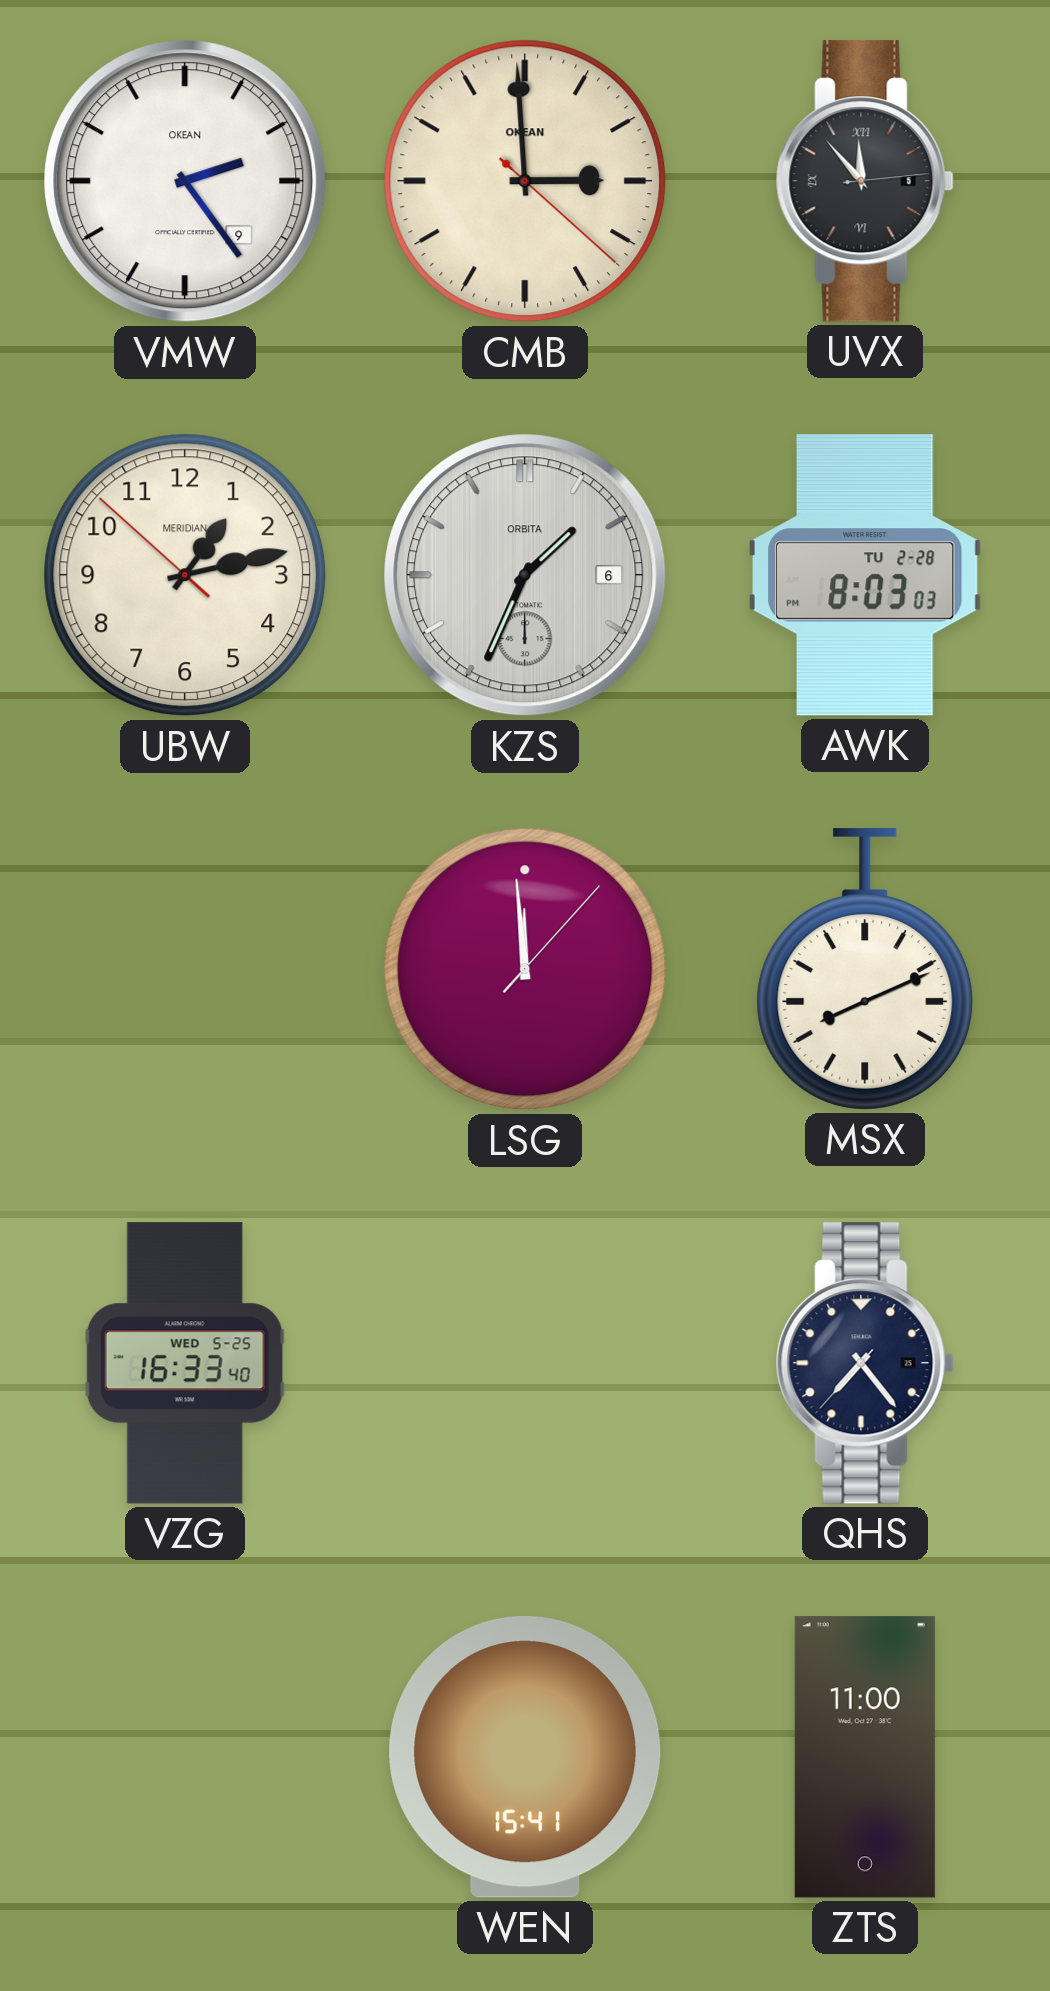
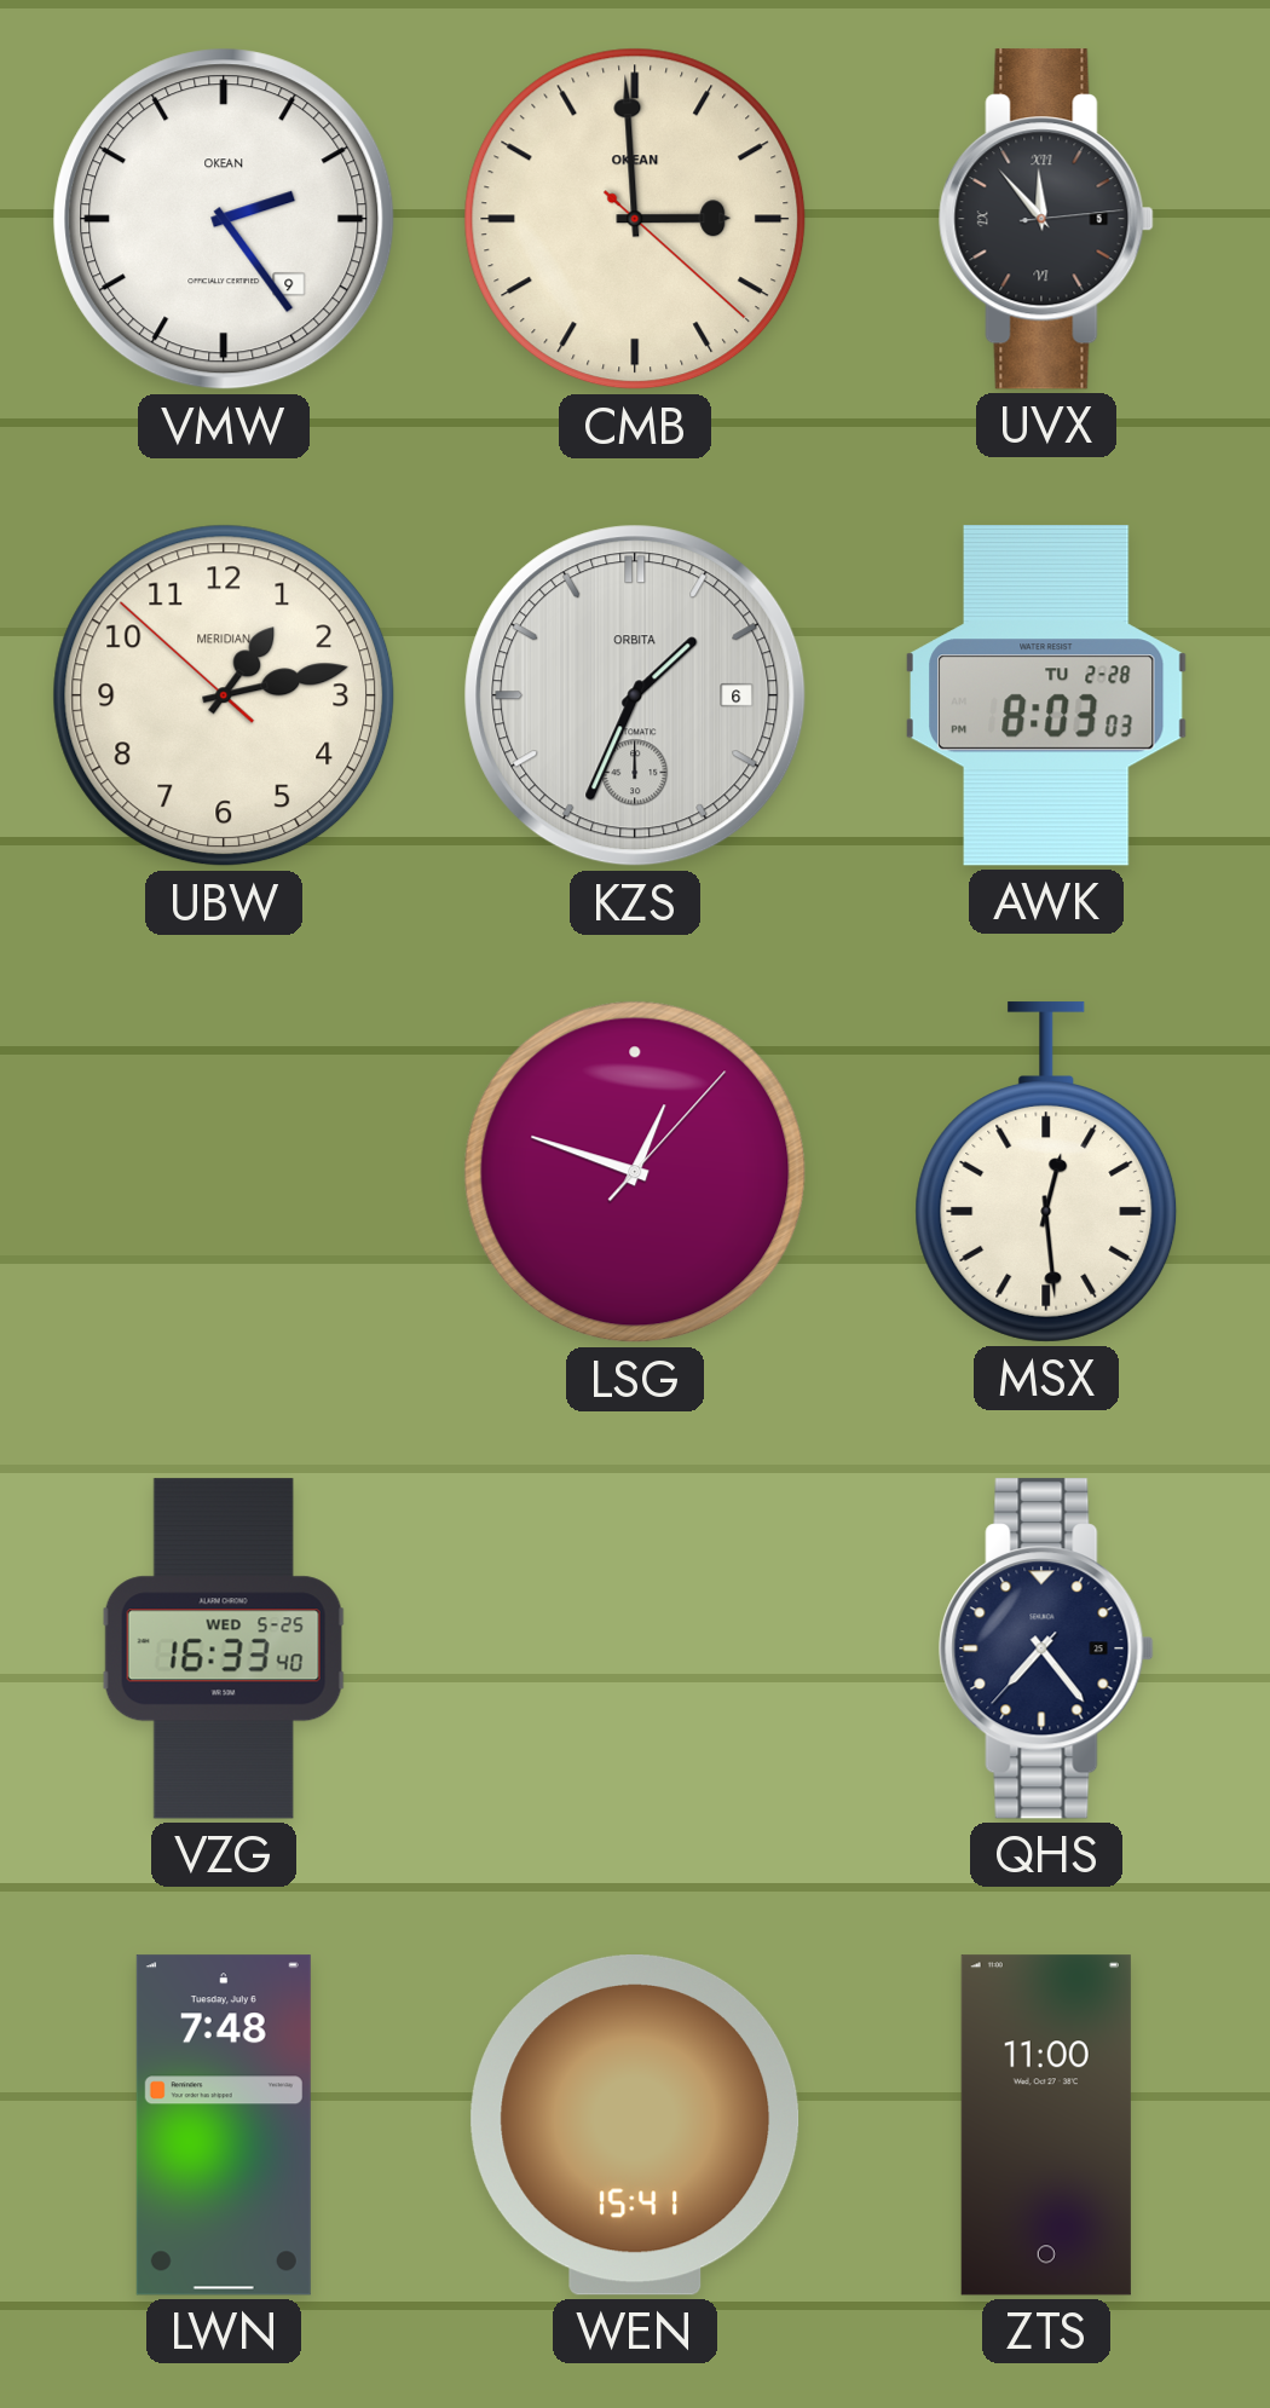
LSG: 11:59 -> 12:48
MSX: 8:11 -> 12:29
LWN: none -> 7:48
